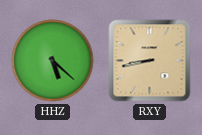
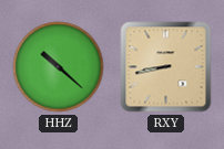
HHZ: 5:22 -> 10:22
